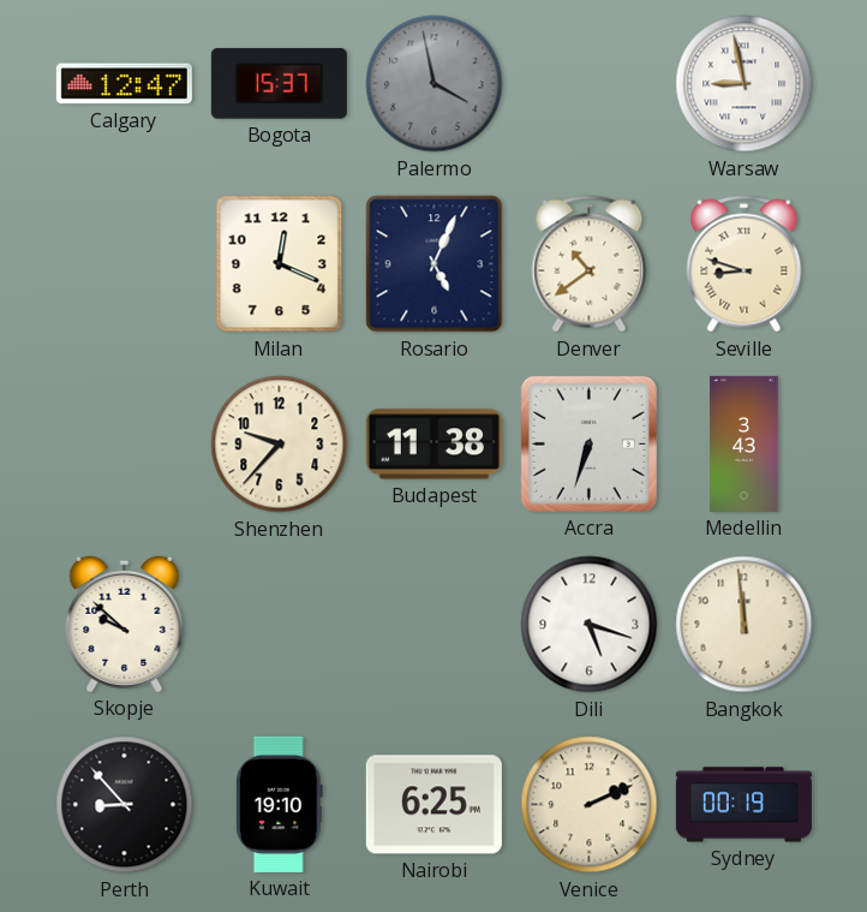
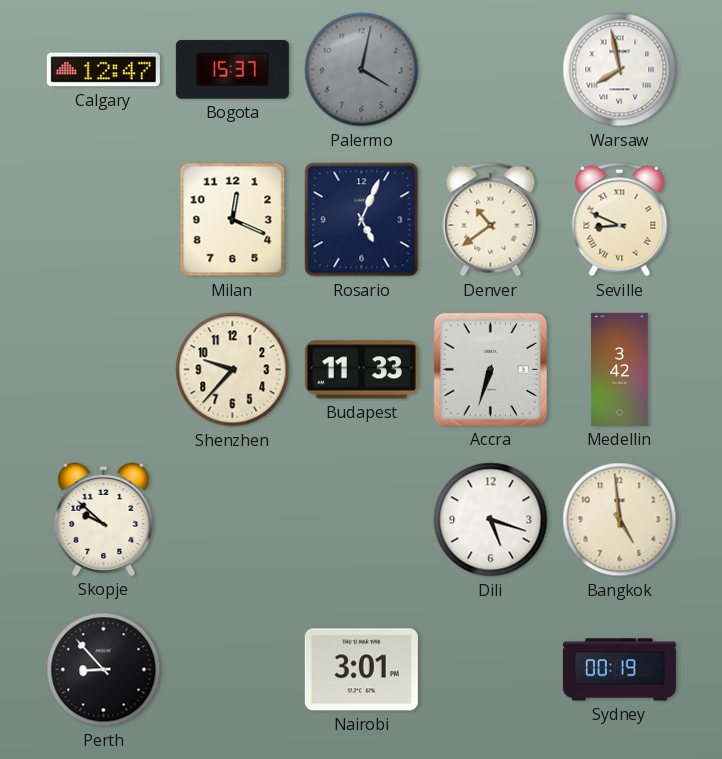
Palermo: 3:58 -> 4:02
Warsaw: 8:58 -> 7:58
Seville: 8:48 -> 8:49
Budapest: 11:38 -> 11:33
Medellin: 3:43 -> 3:42
Bangkok: 11:59 -> 4:59
Kuwait: 19:10 -> none
Nairobi: 6:25 -> 3:01
Venice: 2:11 -> none
